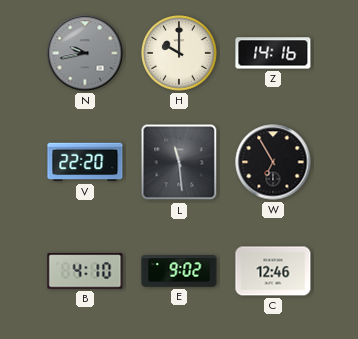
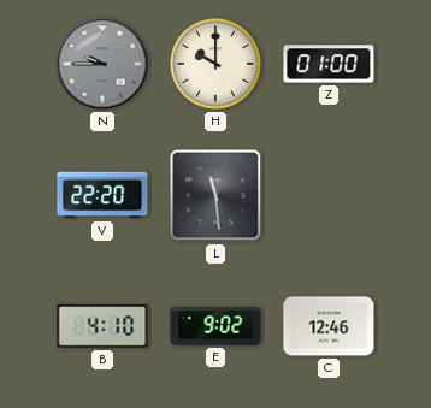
N: 9:43 -> 9:45
Z: 14:16 -> 01:00
W: 6:55 -> none
